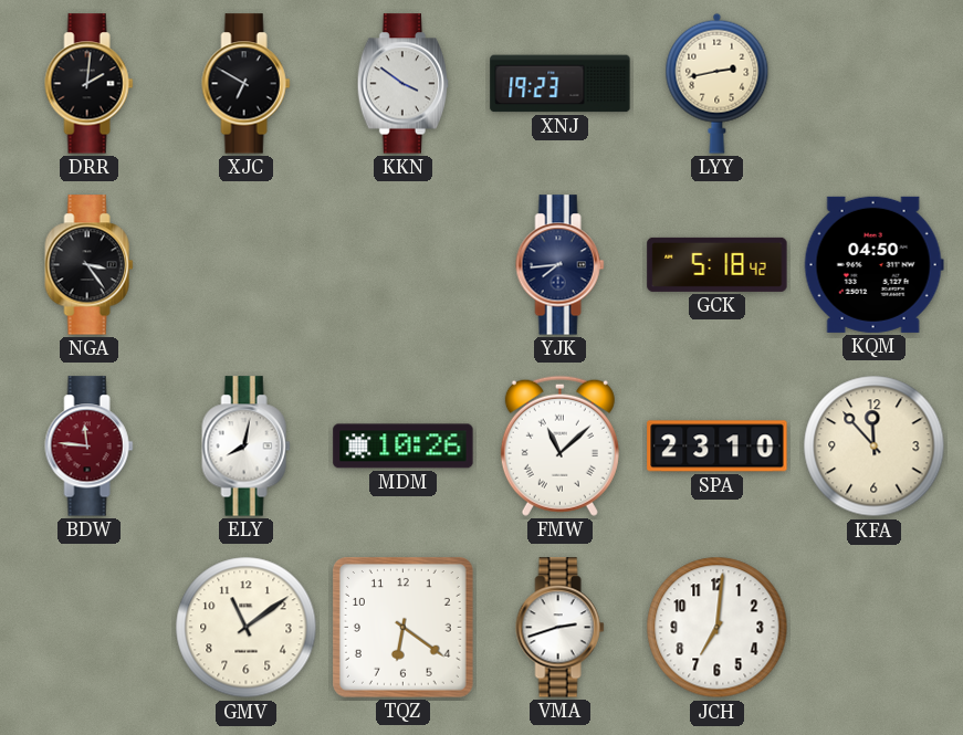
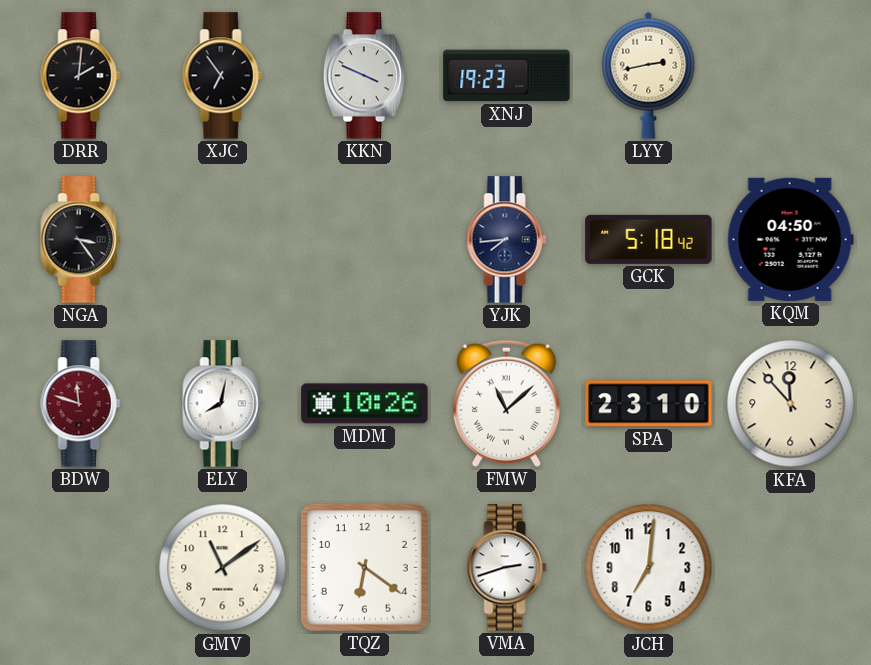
XJC: 6:50 -> 6:54
KKN: 3:51 -> 3:49
BDW: 11:46 -> 11:48
